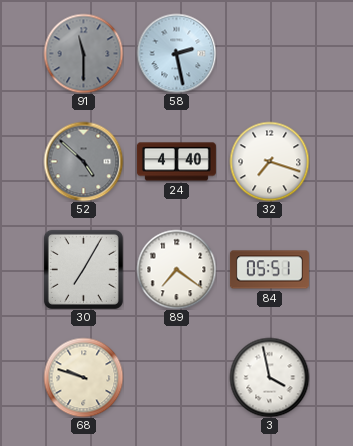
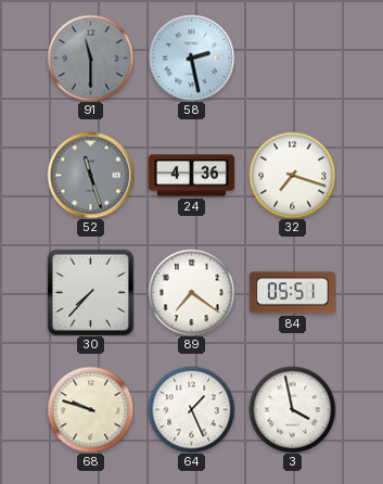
52: 4:52 -> 11:27
24: 4:40 -> 4:36
30: 7:05 -> 7:37
64: none -> 1:26
